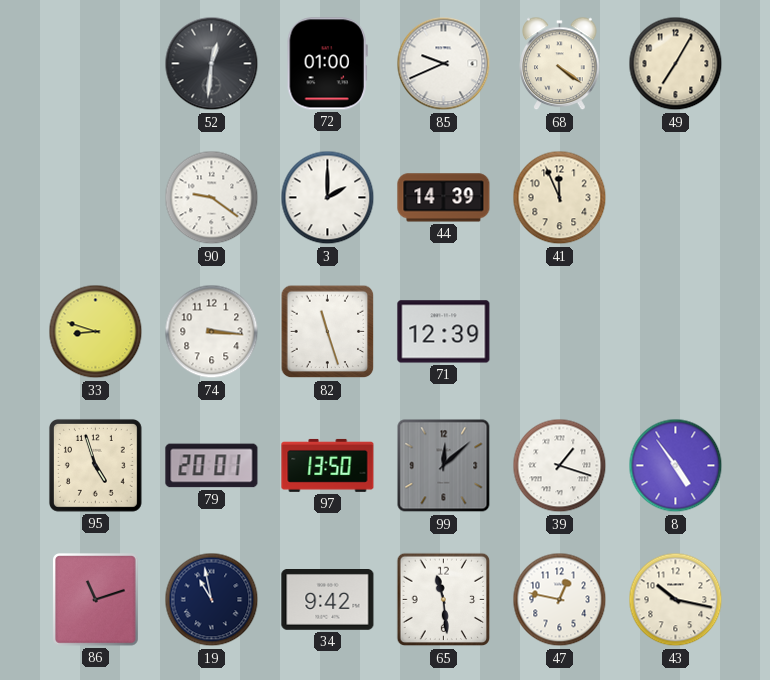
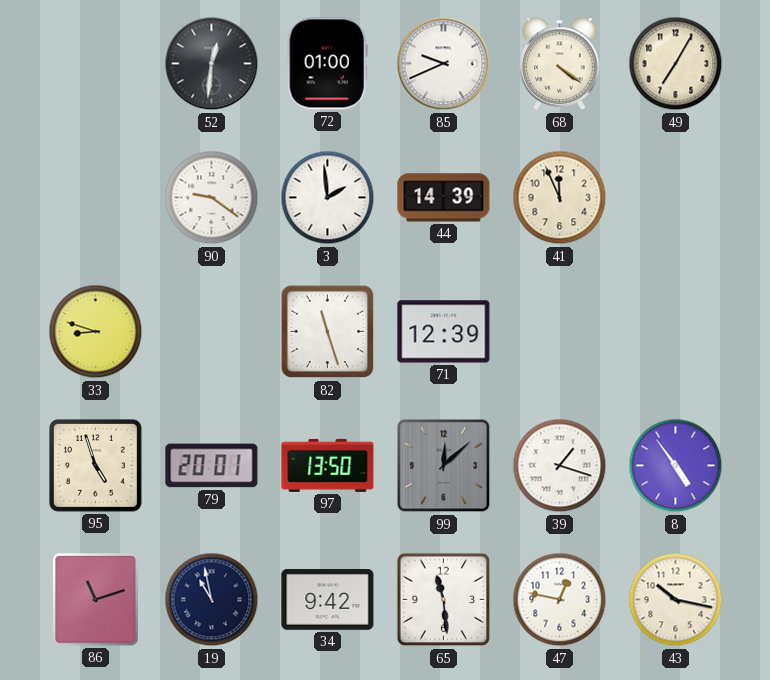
3: 2:00 -> 1:59
74: 3:16 -> none
